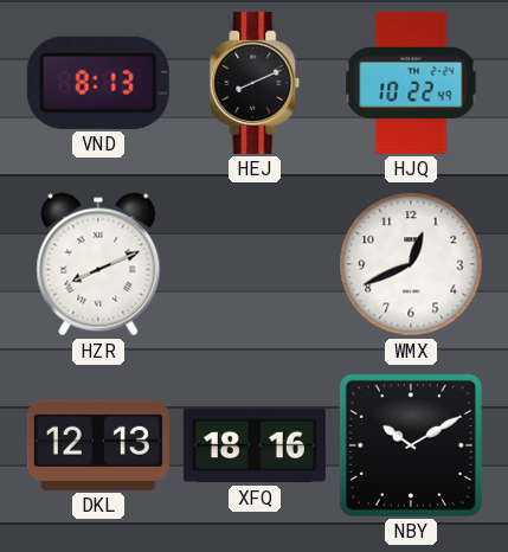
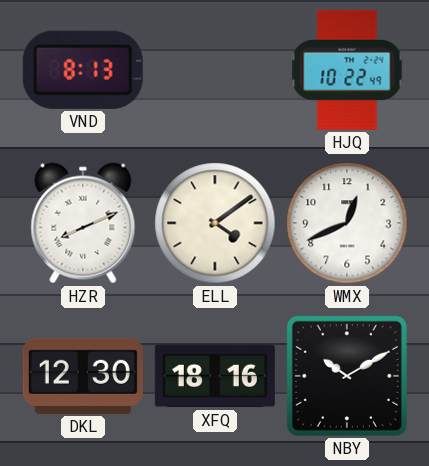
HEJ: 8:11 -> none
ELL: none -> 4:09
DKL: 12:13 -> 12:30
